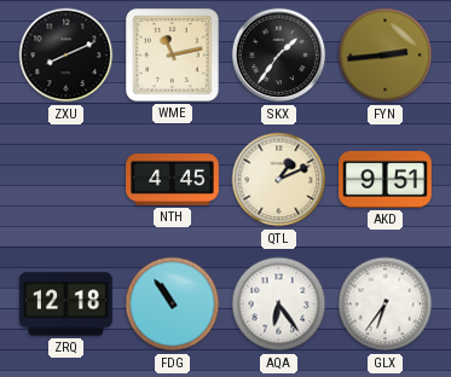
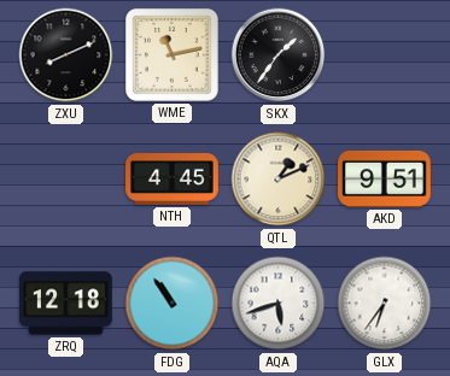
FYN: 2:44 -> none
AQA: 6:24 -> 5:42
